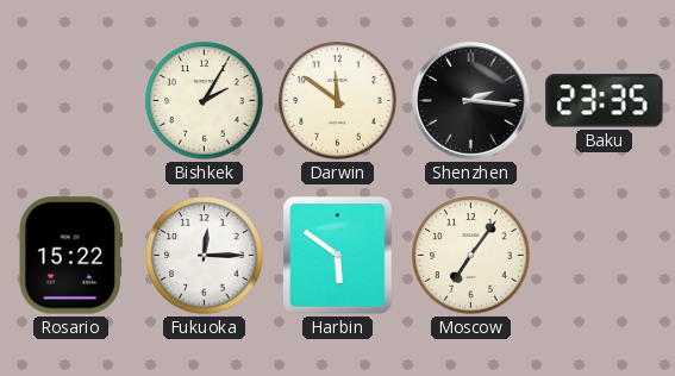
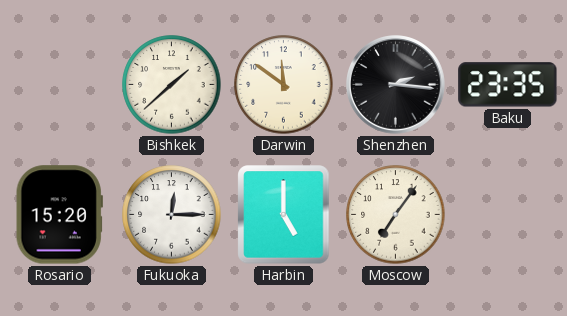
Bishkek: 2:05 -> 1:38
Rosario: 15:22 -> 15:20
Harbin: 5:51 -> 5:00
